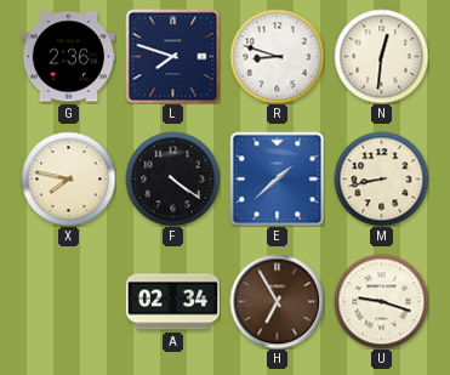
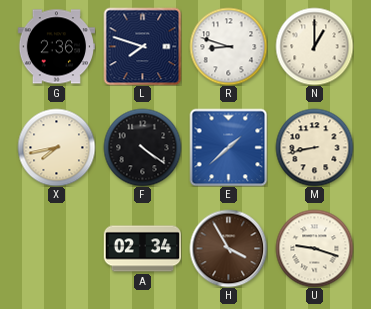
N: 12:31 -> 1:00
X: 7:47 -> 7:43
H: 6:55 -> 3:55
